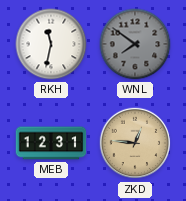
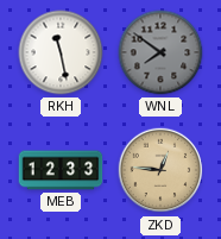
RKH: 11:32 -> 11:28
MEB: 12:31 -> 12:33
